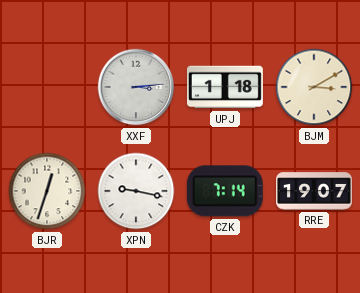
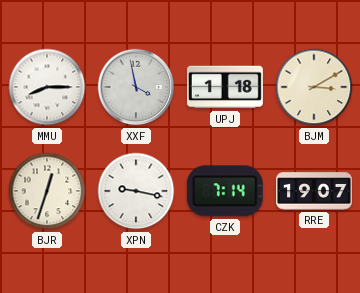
MMU: none -> 8:15
XXF: 3:14 -> 3:58
